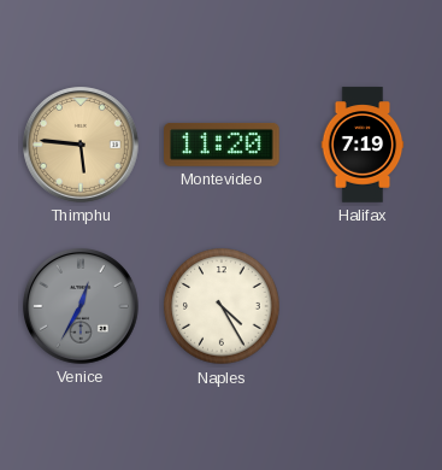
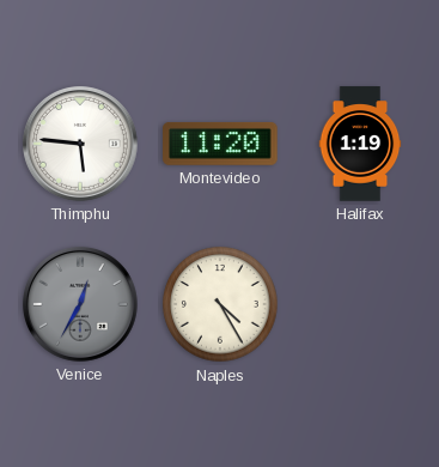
Thimphu dial: champagne -> white
Halifax: 7:19 -> 1:19
